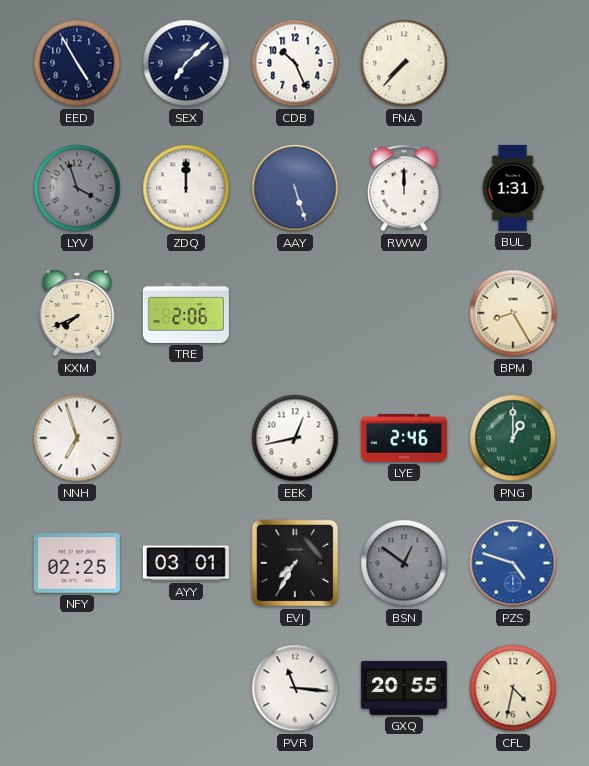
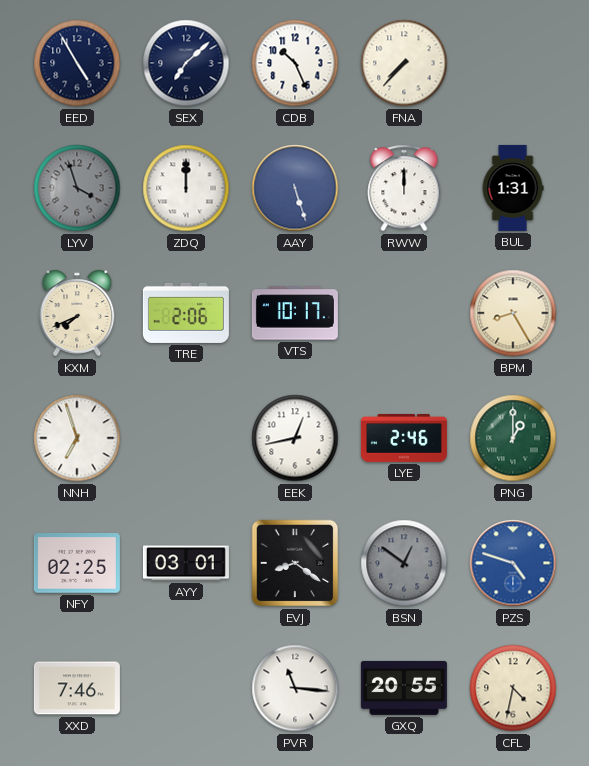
VTS: none -> 10:17
EVJ: 7:35 -> 8:21
XXD: none -> 7:46
